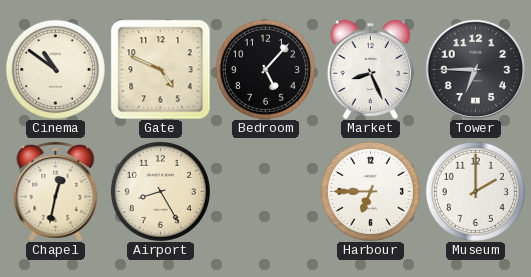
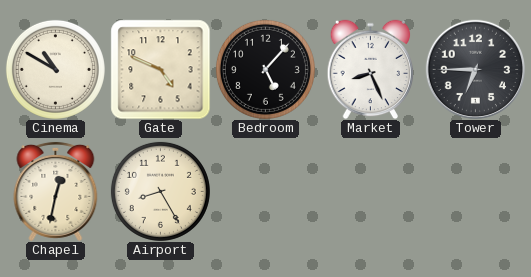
Cinema: 10:51 -> 10:50
Harbour: 6:45 -> none
Museum: 2:00 -> none
